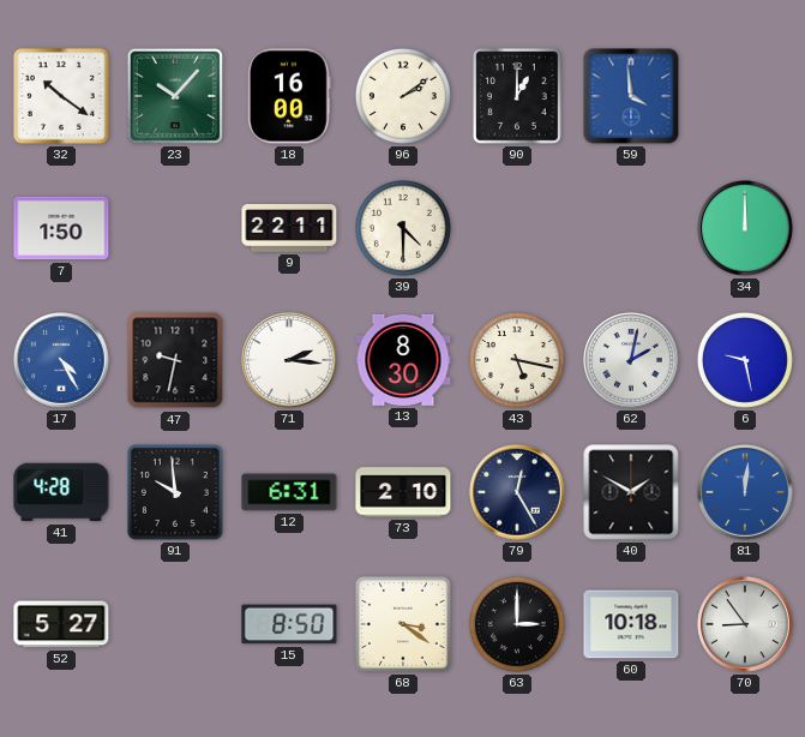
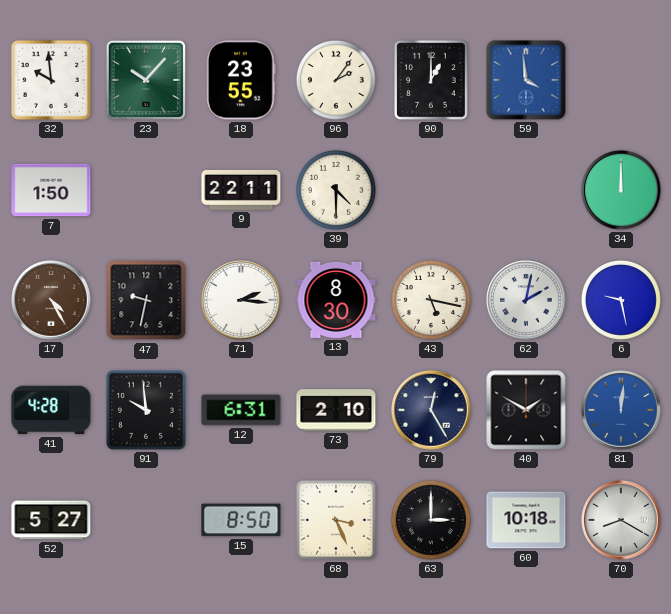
32: 10:21 -> 9:59
18: 16:00 -> 23:55
96: 2:09 -> 2:06
17 dial: blue -> brown
68: 3:21 -> 3:26
70: 8:54 -> 8:20
